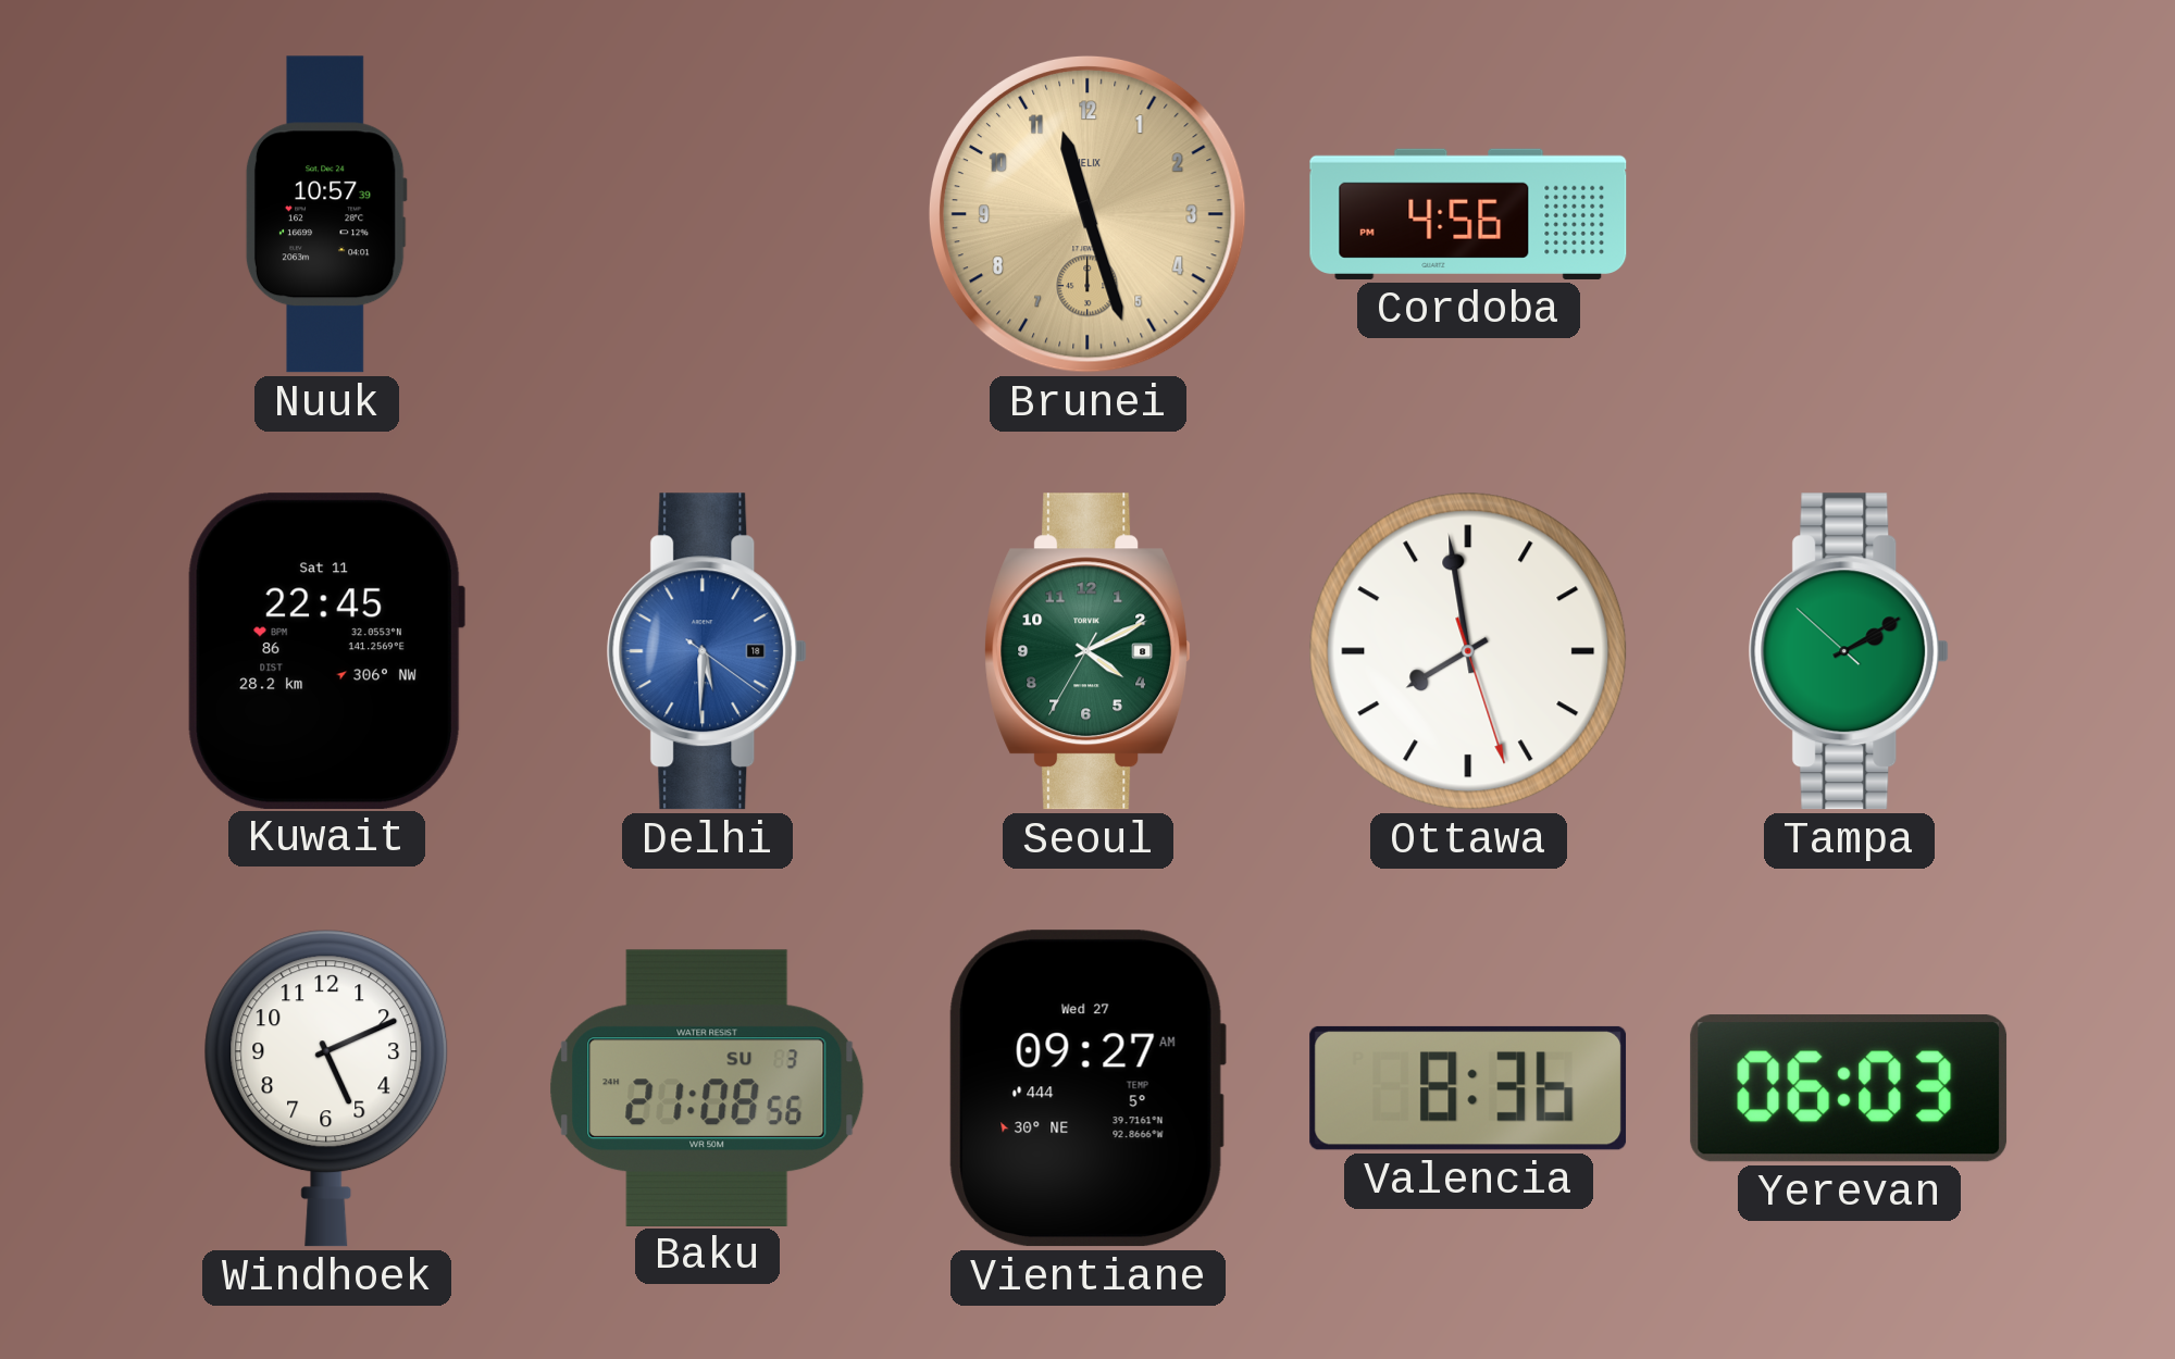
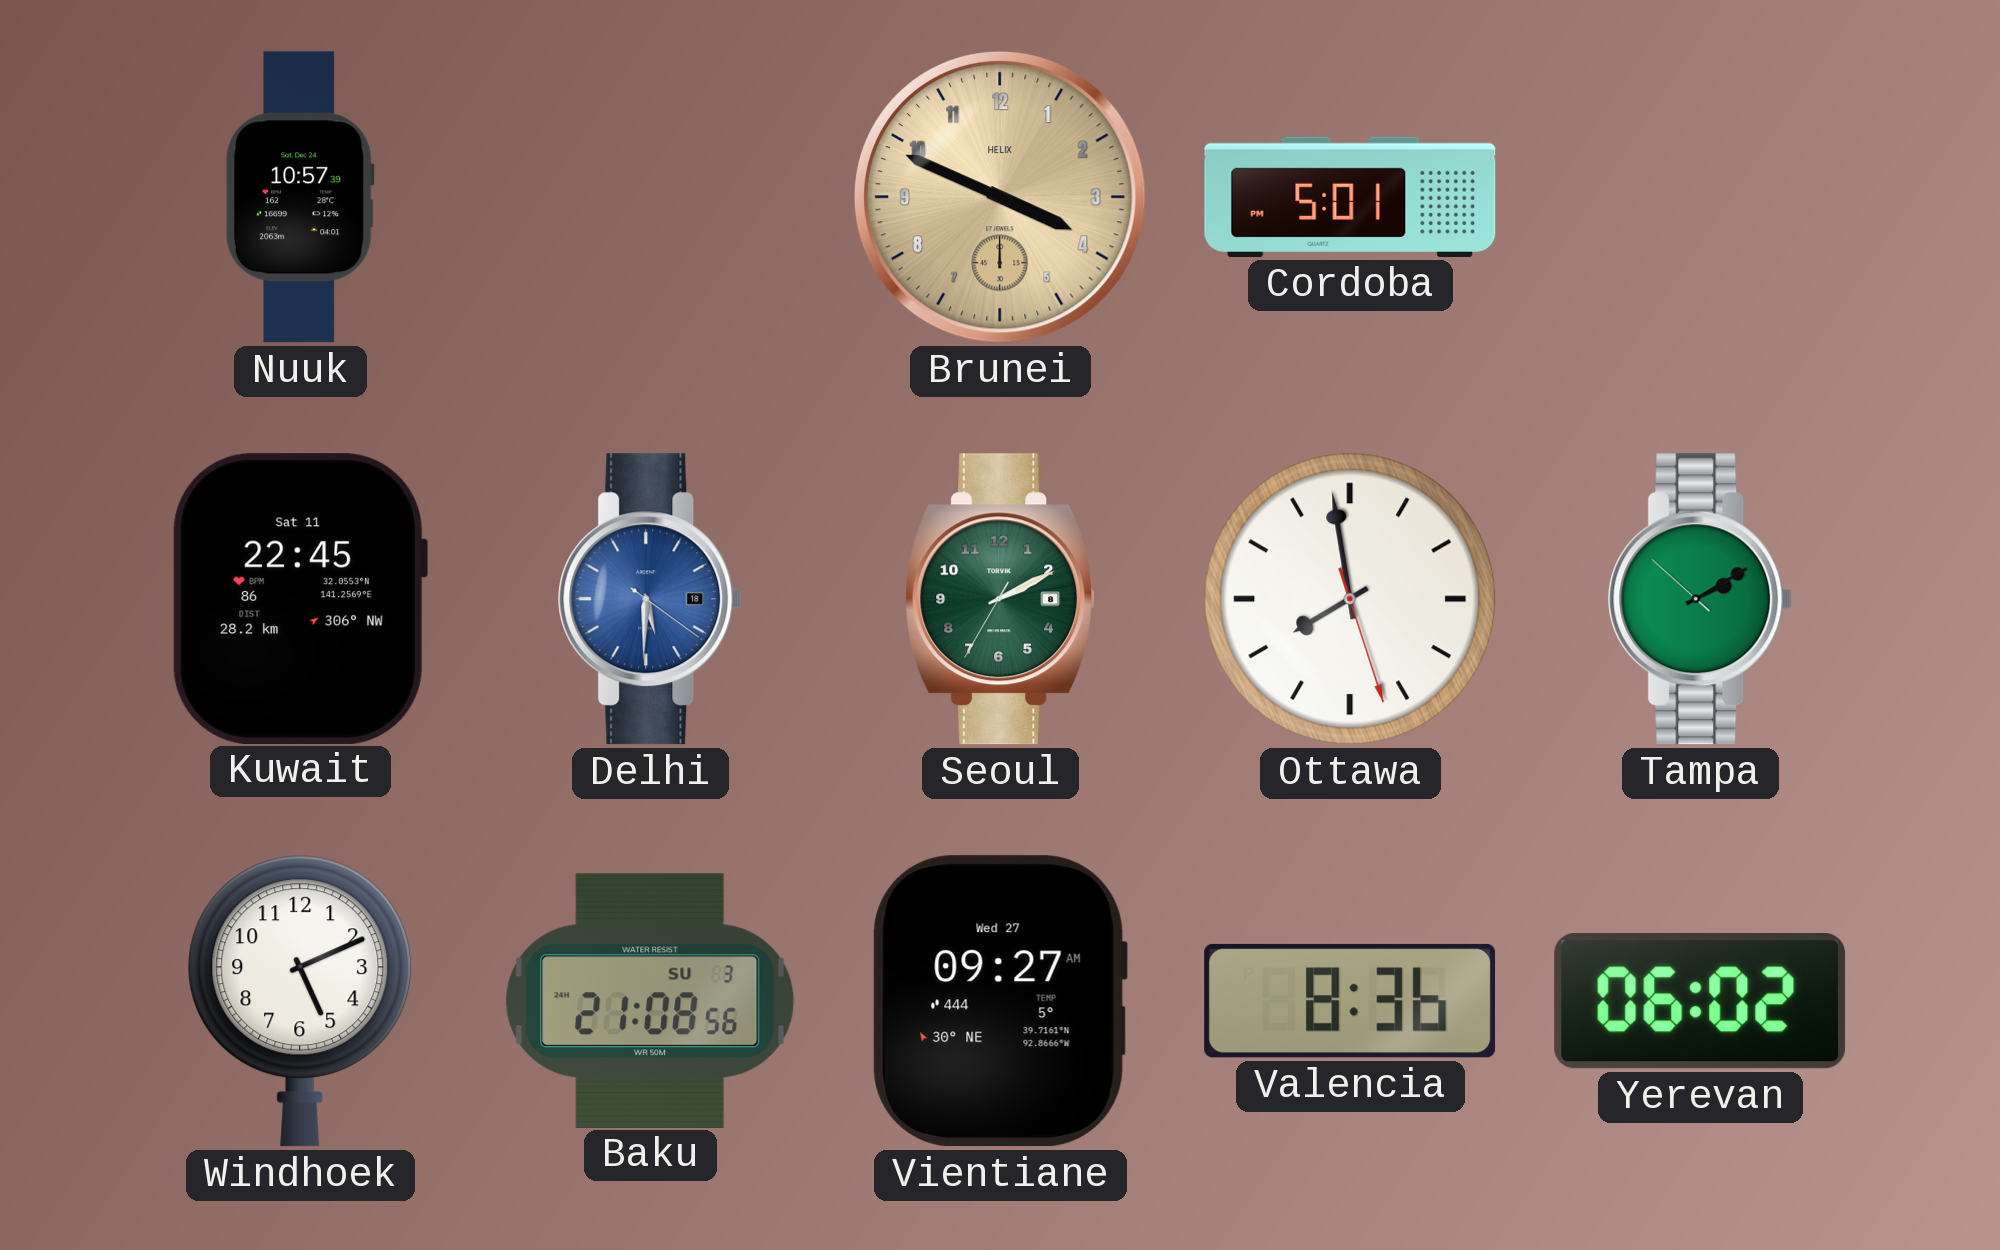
Brunei: 11:27 -> 3:49
Cordoba: 4:56 -> 5:01
Seoul: 4:10 -> 2:10
Yerevan: 06:03 -> 06:02
